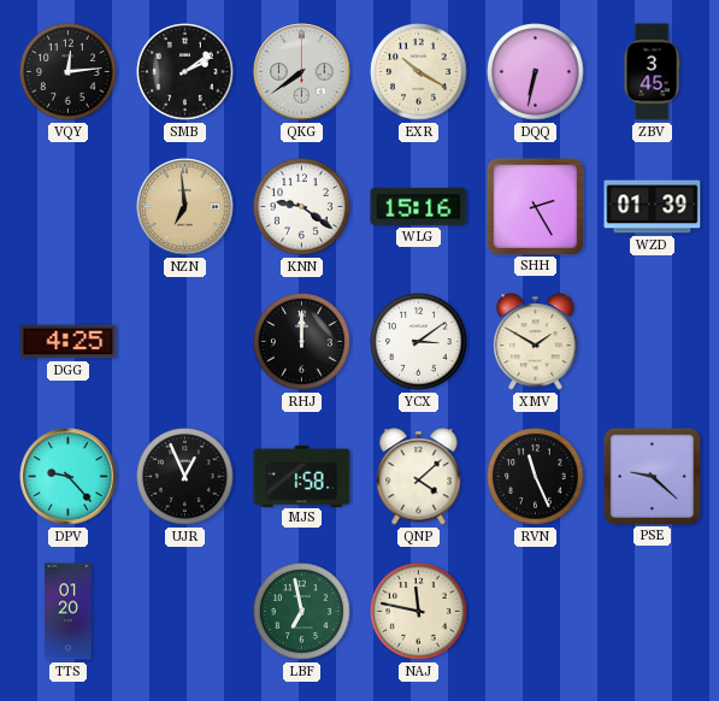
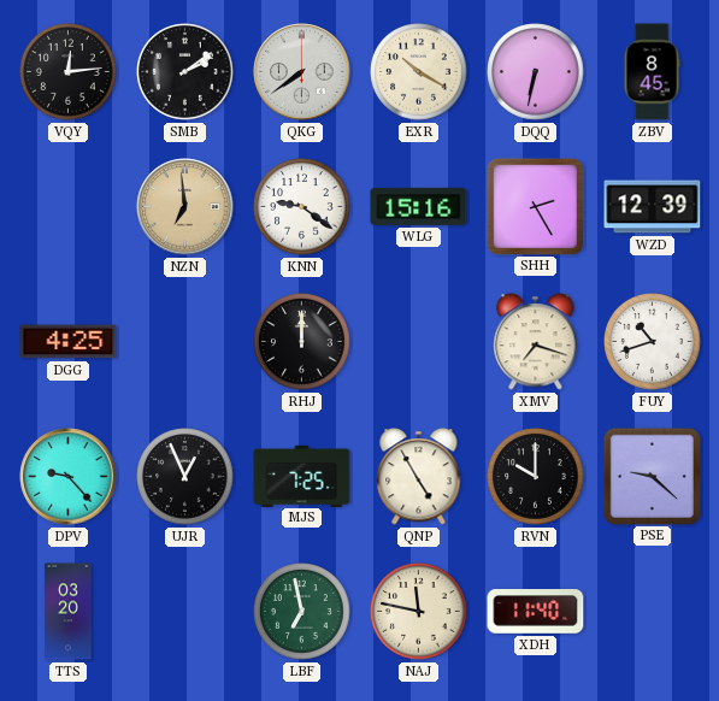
ZBV: 3:45 -> 8:45
WZD: 01:39 -> 12:39
YCX: 3:09 -> none
XMV: 1:50 -> 7:18
FUY: none -> 10:42
MJS: 1:58 -> 7:25
QNP: 4:08 -> 4:55
RVN: 11:26 -> 10:00
TTS: 01:20 -> 03:20
XDH: none -> 11:40
